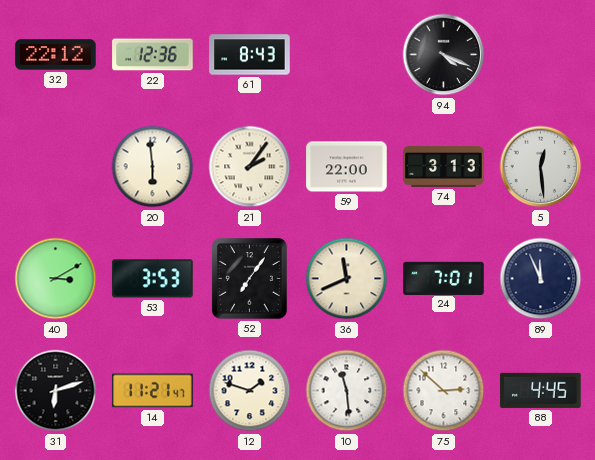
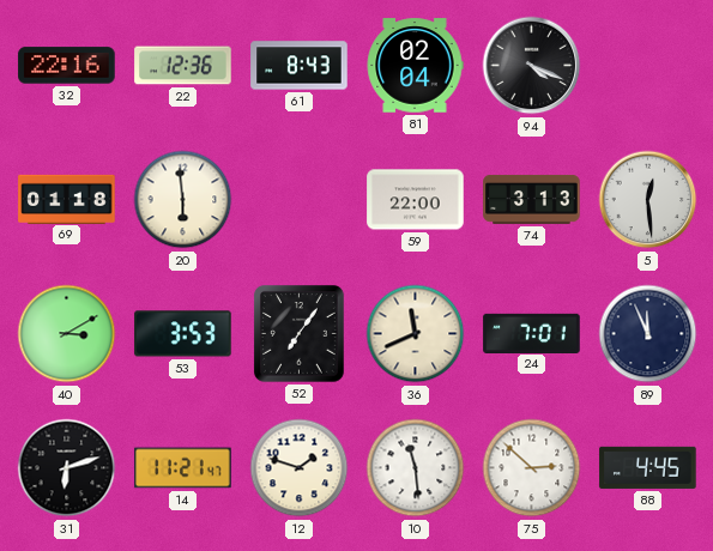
32: 22:12 -> 22:16
81: none -> 02:04
69: none -> 01:18
21: 2:06 -> none
